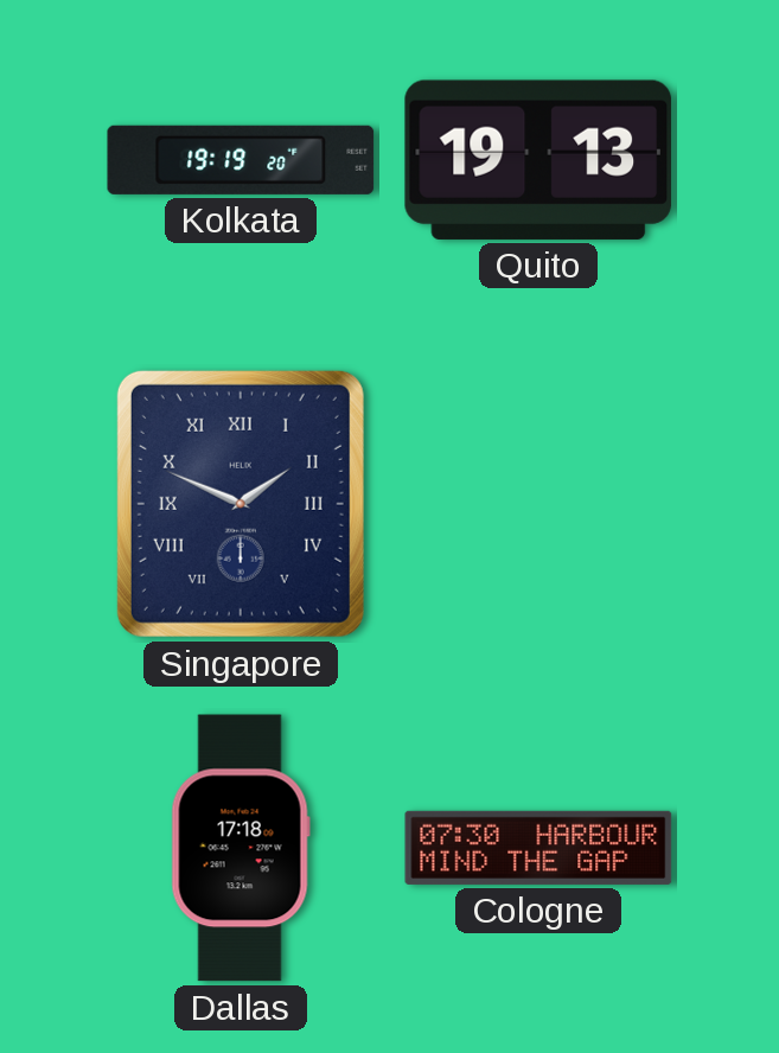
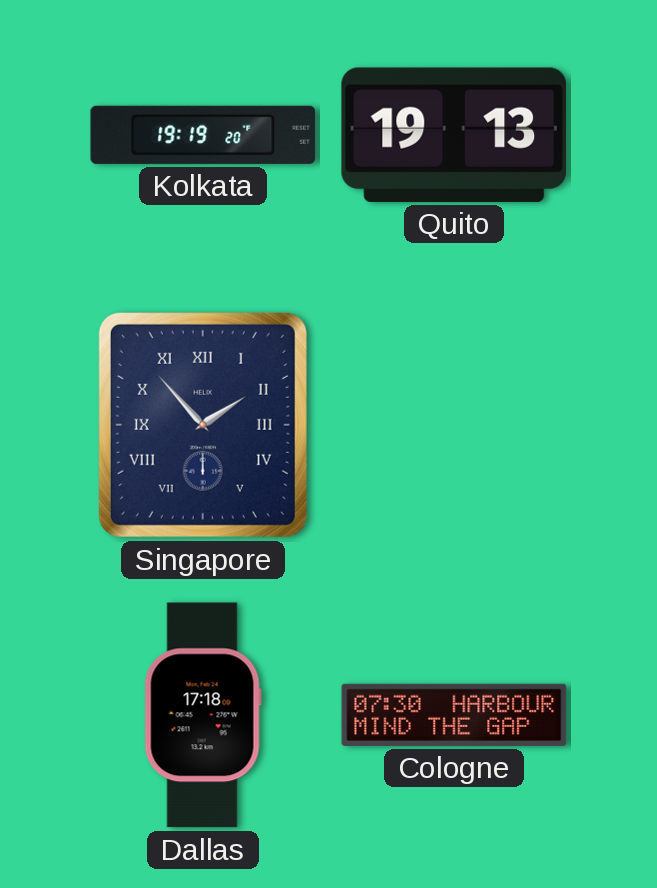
Singapore: 1:49 -> 1:53
